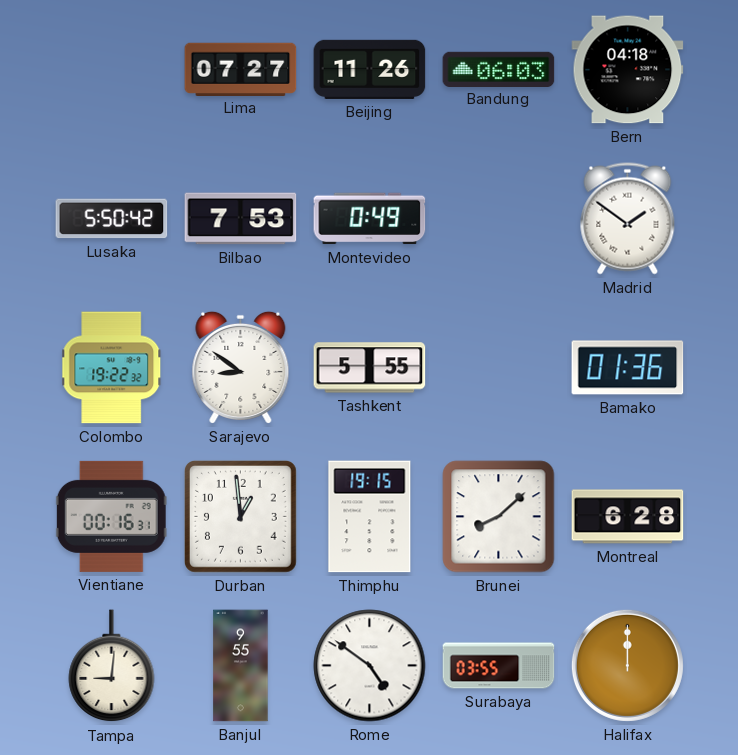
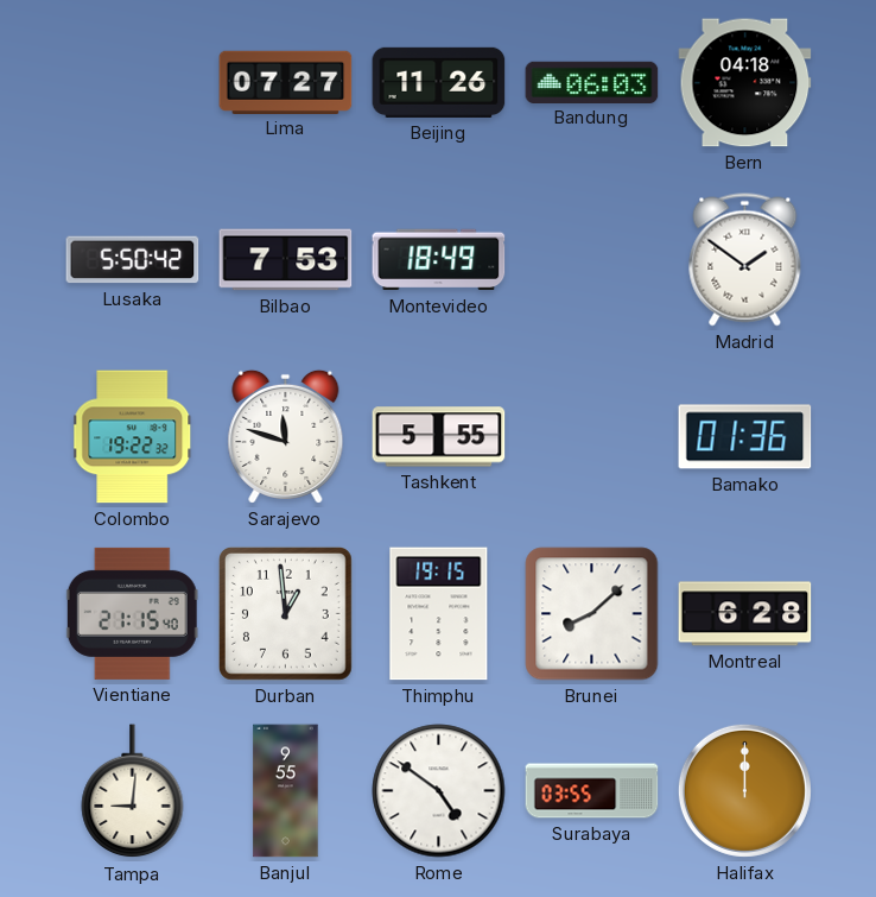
Montevideo: 0:49 -> 18:49
Sarajevo: 8:51 -> 11:48
Vientiane: 00:16 -> 21:15
